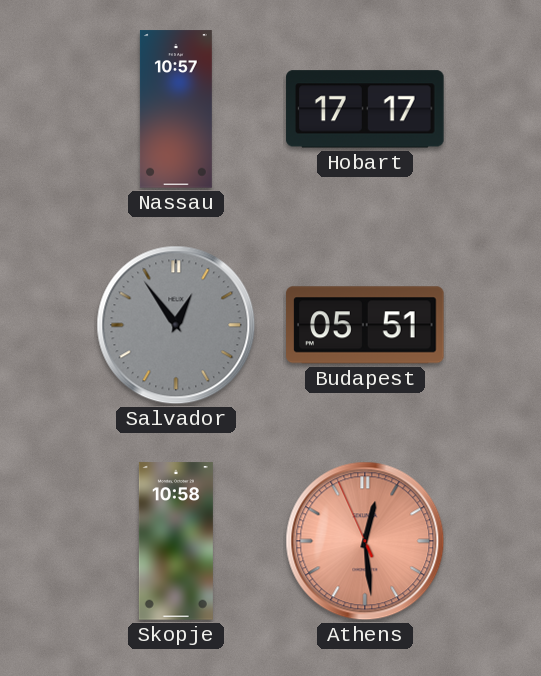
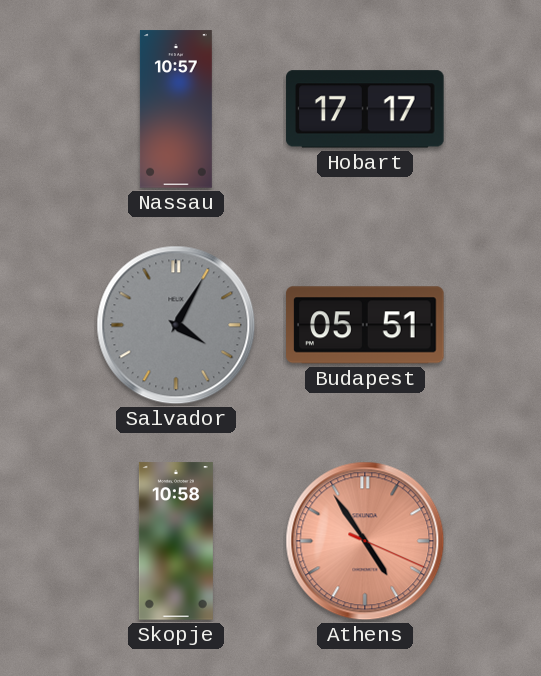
Salvador: 12:54 -> 4:05
Athens: 12:28 -> 4:54
